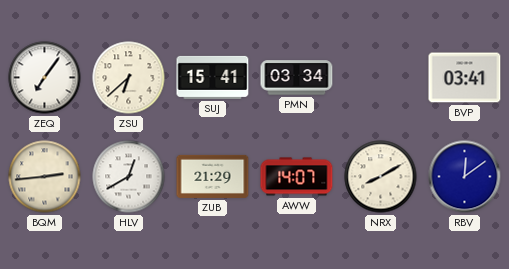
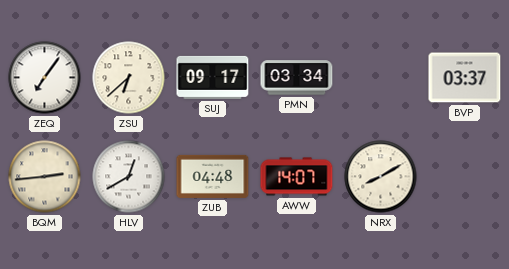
SUJ: 15:41 -> 09:17
BVP: 03:41 -> 03:37
ZUB: 21:29 -> 04:48
RBV: 12:09 -> none
